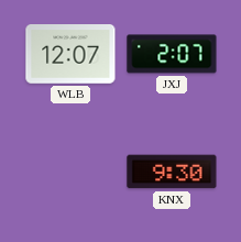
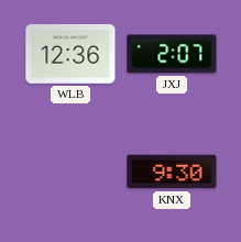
WLB: 12:07 -> 12:36
